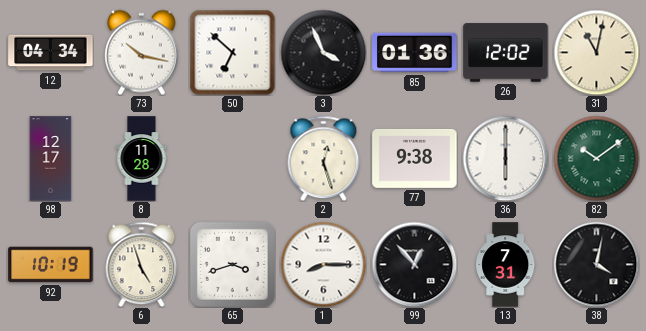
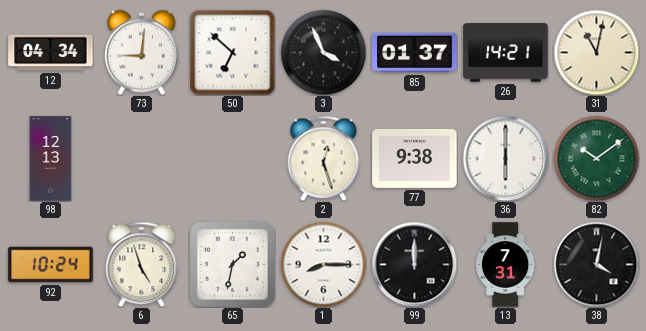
73: 10:17 -> 9:01
85: 01:36 -> 01:37
26: 12:02 -> 14:21
98: 12:17 -> 12:13
8: 11:28 -> none
92: 10:19 -> 10:24
65: 3:42 -> 1:32
99: 12:53 -> 12:00
